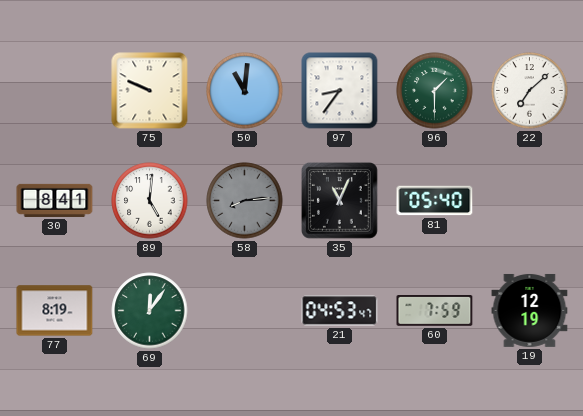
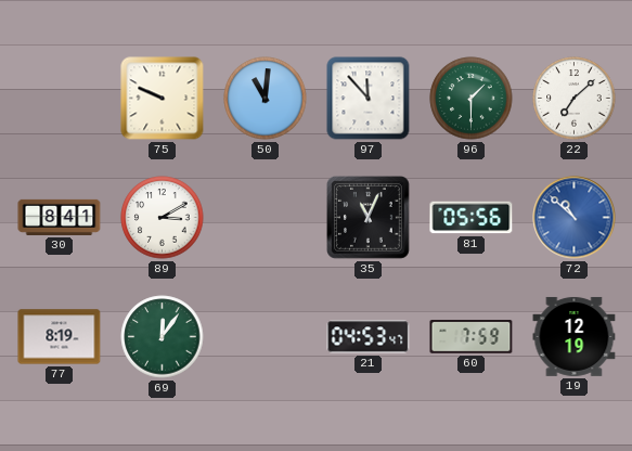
97: 8:36 -> 11:53
89: 5:01 -> 3:10
58: 8:14 -> none
81: 05:40 -> 05:56
72: none -> 10:52
